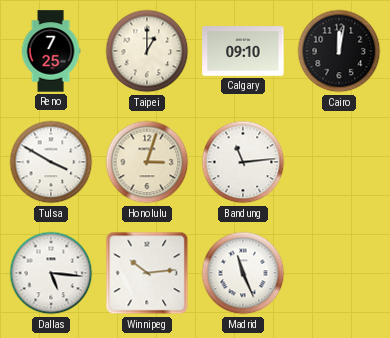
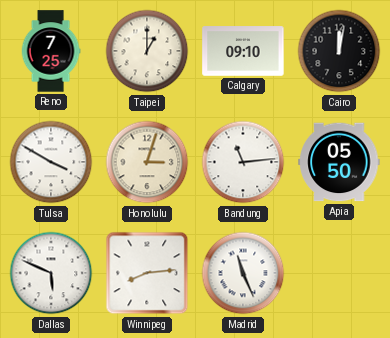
Apia: none -> 05:50
Dallas: 5:16 -> 5:49
Winnipeg: 10:14 -> 8:14
